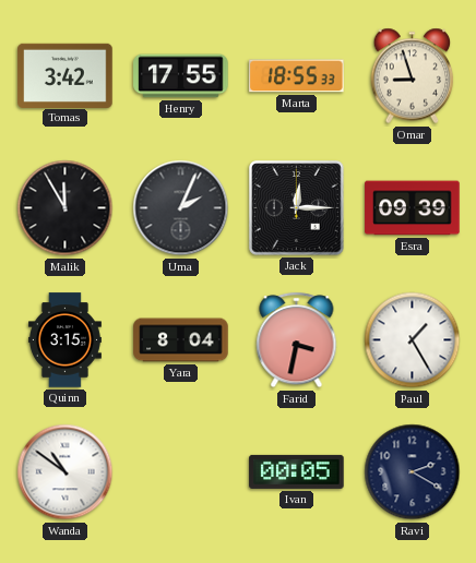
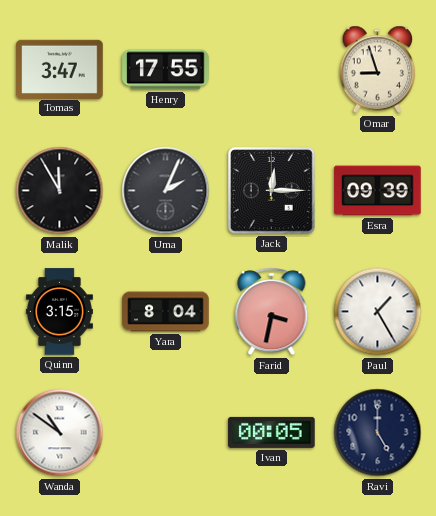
Tomas: 3:42 -> 3:47
Marta: 18:55 -> none
Ravi: 2:20 -> 5:00
